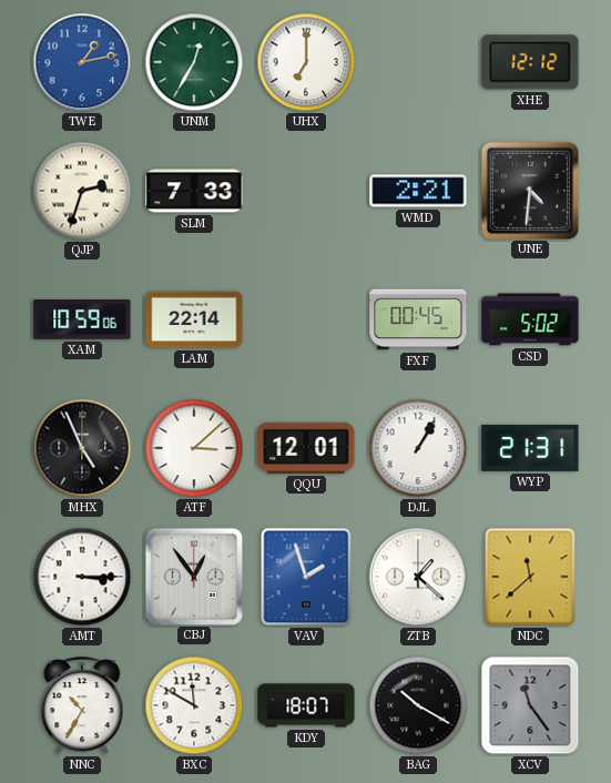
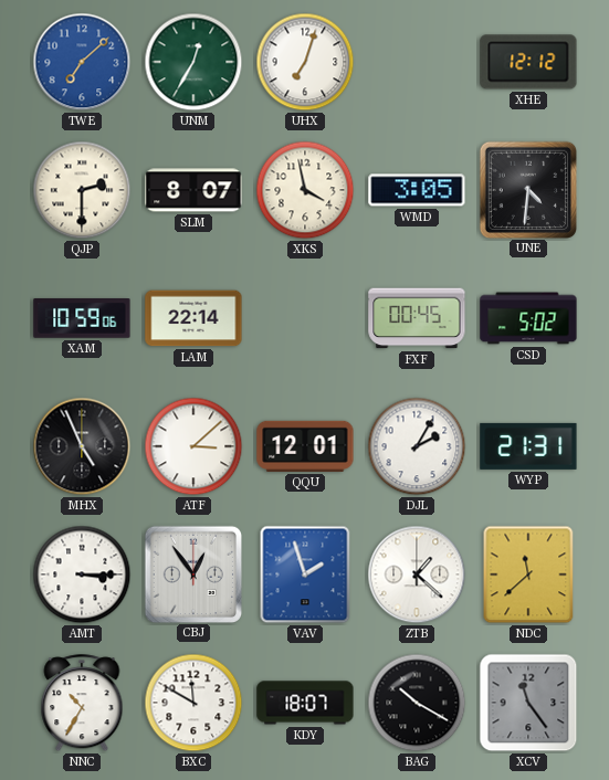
TWE: 1:13 -> 7:08
UHX: 7:00 -> 7:03
QJP: 2:33 -> 2:30
SLM: 7:33 -> 8:07
XKS: none -> 3:58
WMD: 2:21 -> 3:05
DJL: 1:05 -> 2:05
